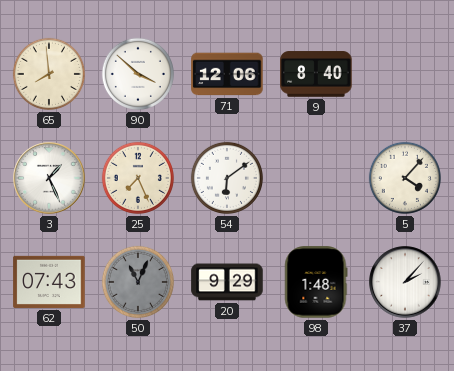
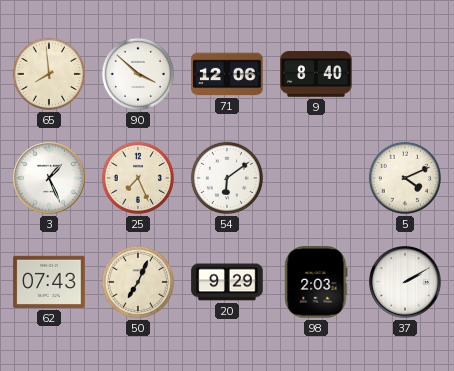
5: 4:07 -> 4:11
50: 11:04 -> 7:04
50 dial: grey -> cream
98: 1:48 -> 2:03
37: 2:07 -> 2:10
